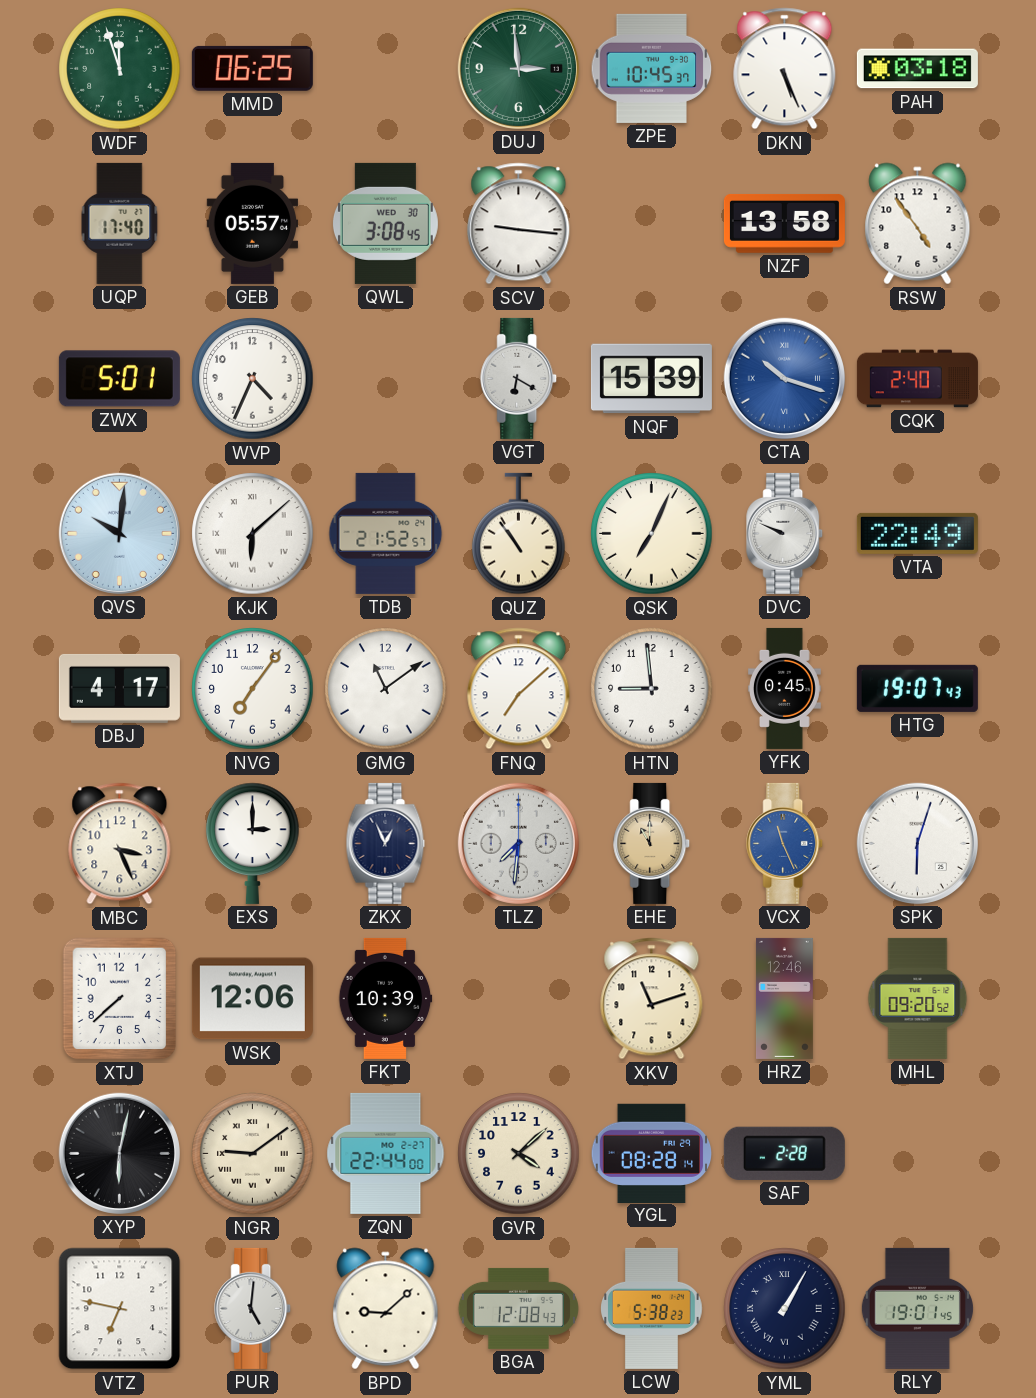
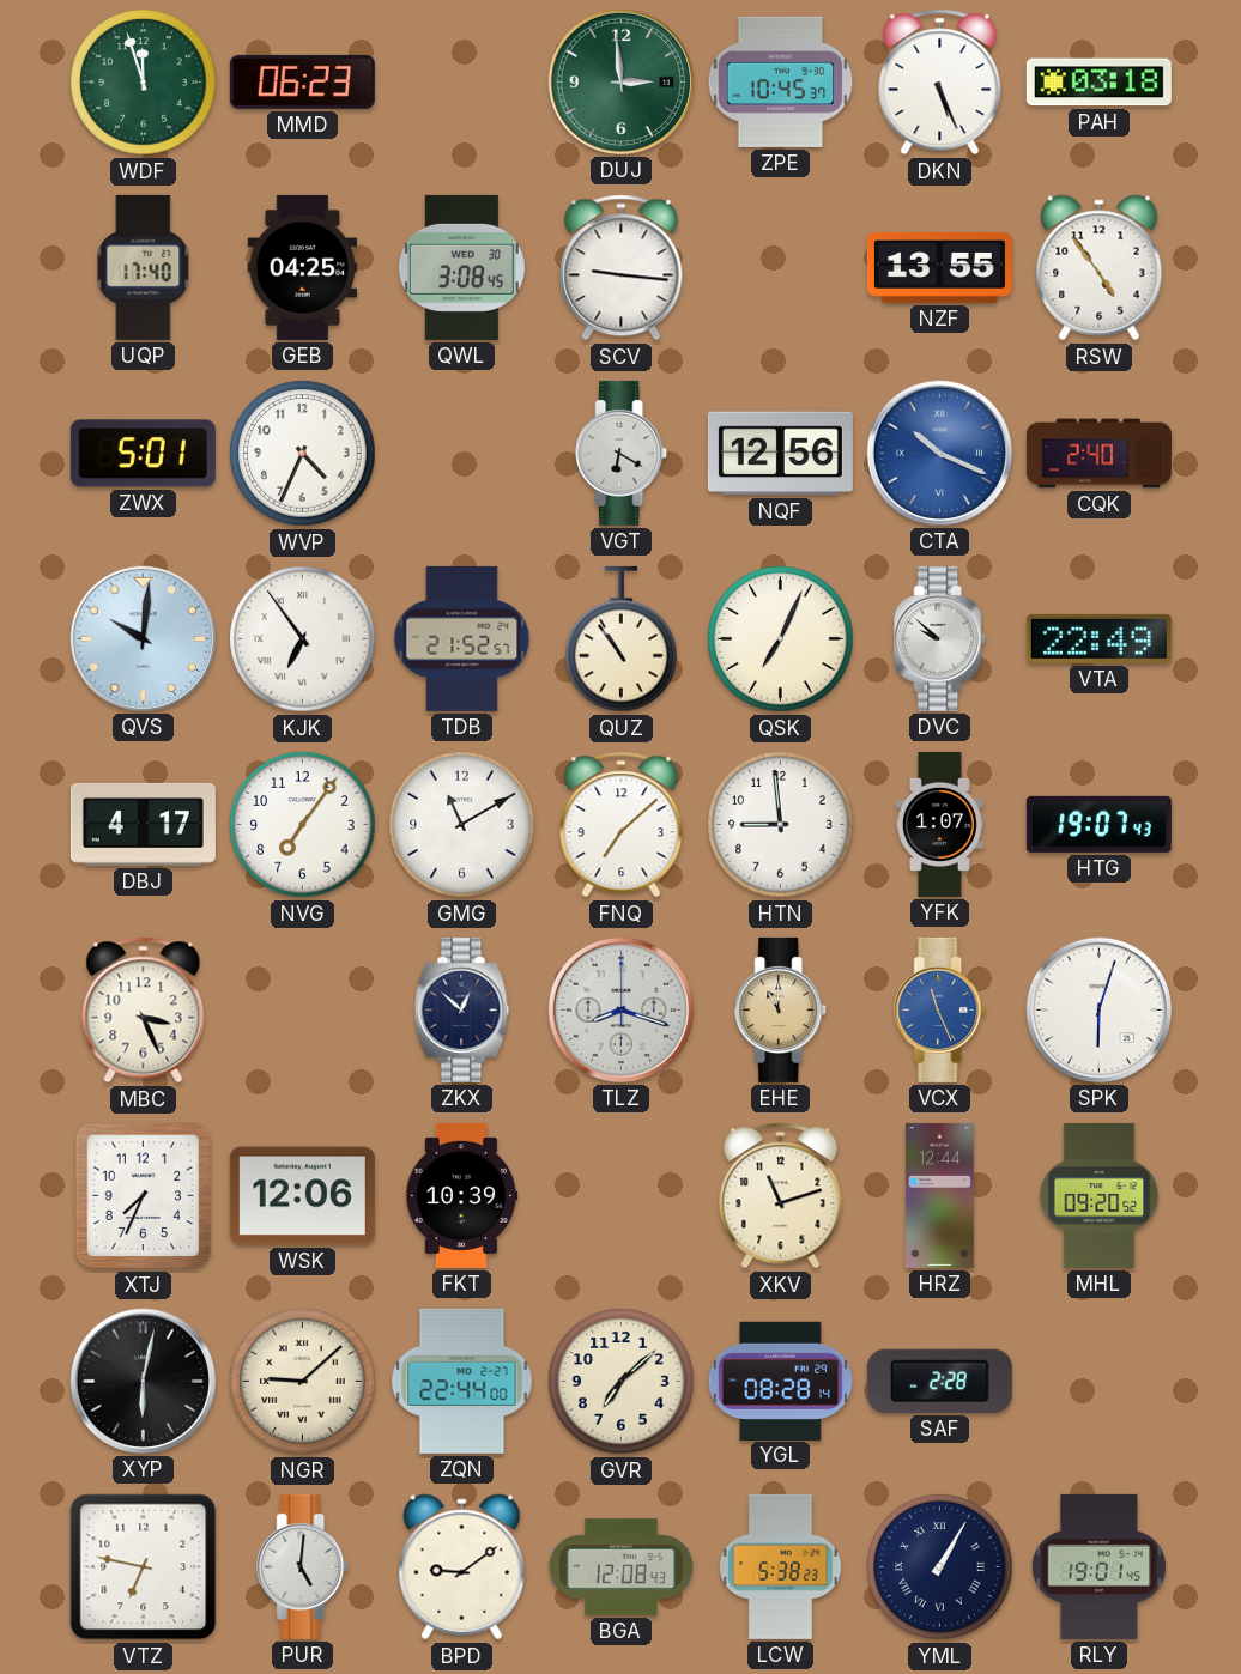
MMD: 06:25 -> 06:23
GEB: 05:57 -> 04:25
NZF: 13:58 -> 13:55
NQF: 15:39 -> 12:56
CTA: 10:18 -> 10:19
KJK: 6:08 -> 6:54
DVC: 9:49 -> 9:52
GMG: 11:09 -> 11:10
YFK: 0:45 -> 1:07
EXS: 3:00 -> none
ZKX: 12:56 -> 12:52
TLZ: 7:31 -> 8:18
XTJ: 7:38 -> 7:34
HRZ: 12:46 -> 12:44
NGR: 9:09 -> 9:08
GVR: 4:08 -> 7:08
BPD: 9:08 -> 9:09
